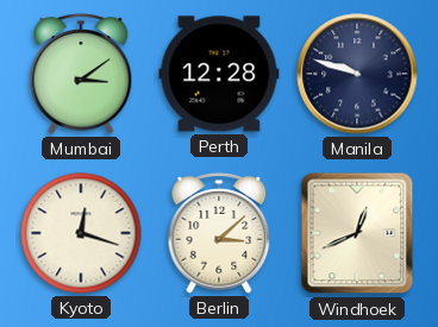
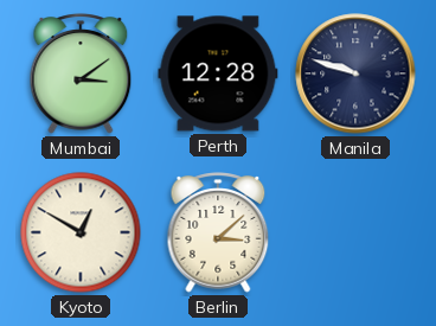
Kyoto: 12:18 -> 12:50
Windhoek: 12:41 -> none
